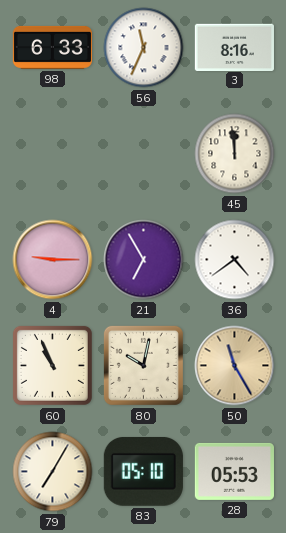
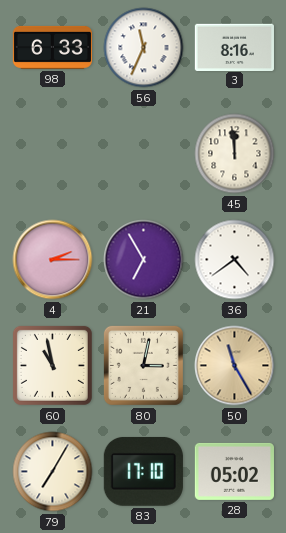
4: 9:15 -> 2:15
60: 10:56 -> 10:58
80: 10:02 -> 3:02
83: 05:10 -> 17:10
28: 05:53 -> 05:02
